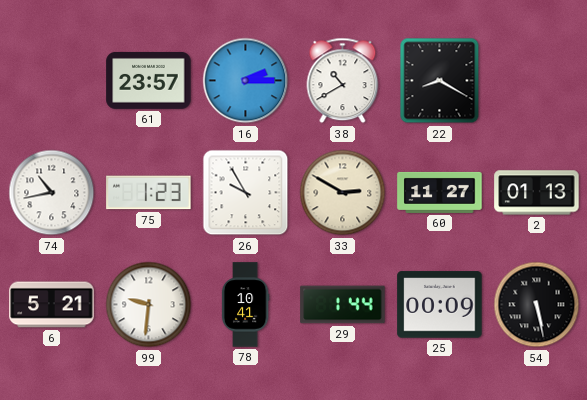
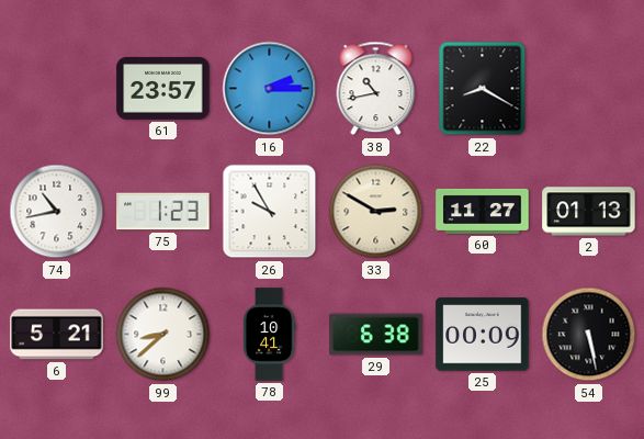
38: 10:40 -> 10:43
99: 9:31 -> 8:38
29: 1:44 -> 6:38
